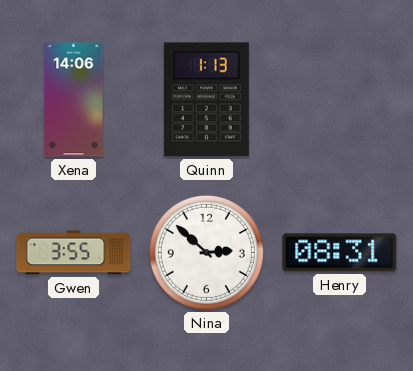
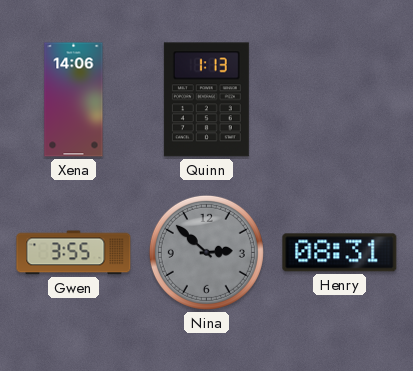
Nina dial: white -> grey
